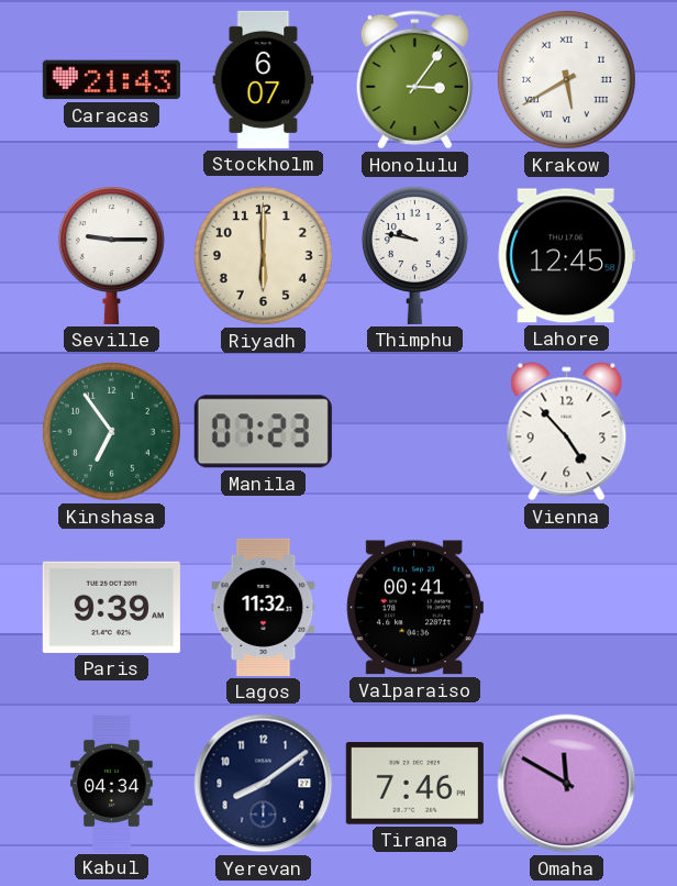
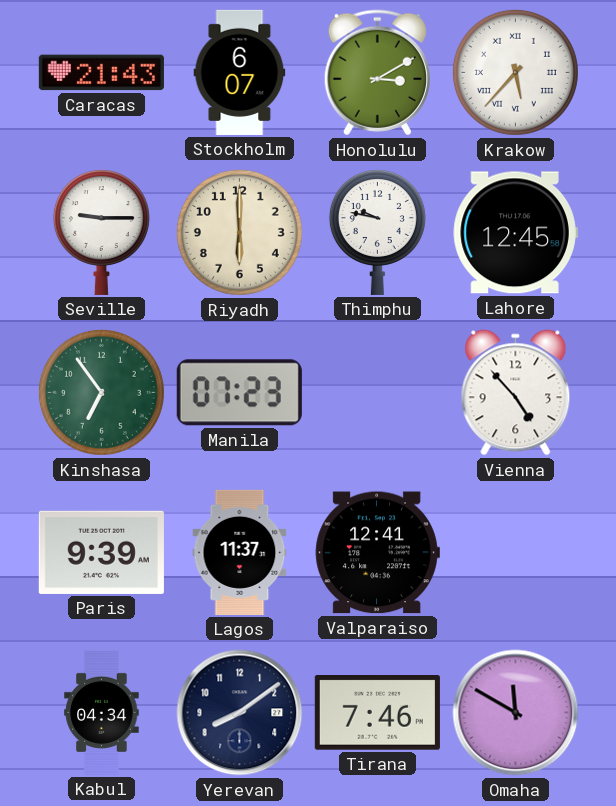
Honolulu: 3:06 -> 3:10
Krakow: 5:40 -> 5:37
Lagos: 11:32 -> 11:37
Valparaiso: 00:41 -> 12:41
